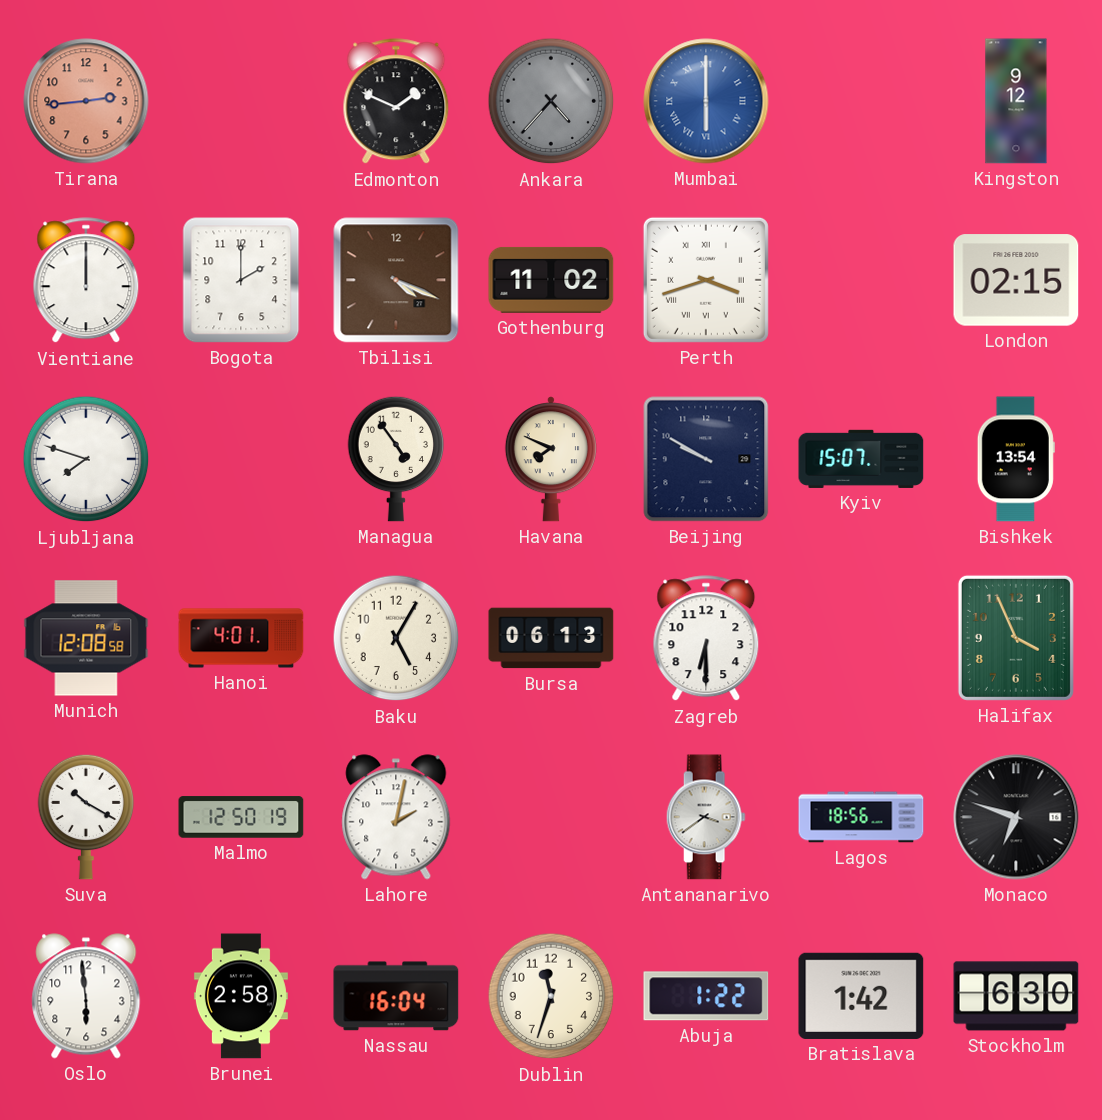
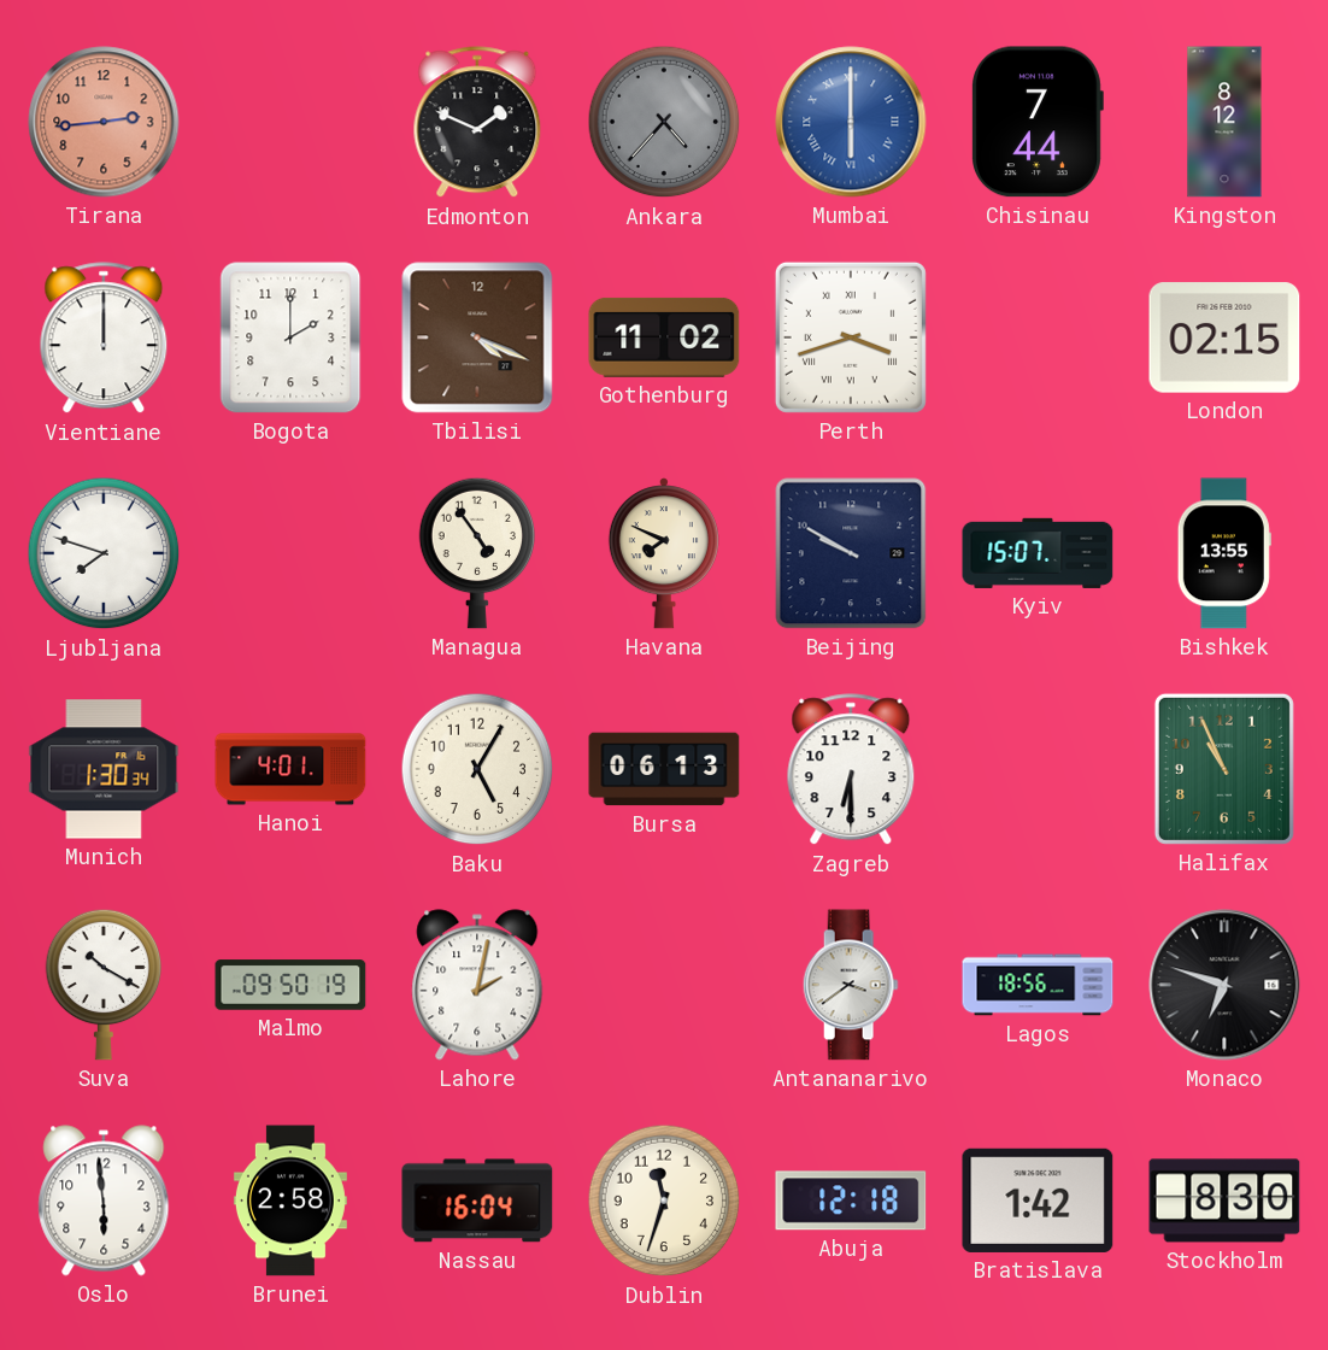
Chisinau: none -> 7:44
Kingston: 9:12 -> 8:12
Bishkek: 13:54 -> 13:55
Munich: 12:08 -> 1:30
Halifax: 3:56 -> 10:56
Malmo: 12:50 -> 09:50
Abuja: 1:22 -> 12:18
Stockholm: 6:30 -> 8:30
